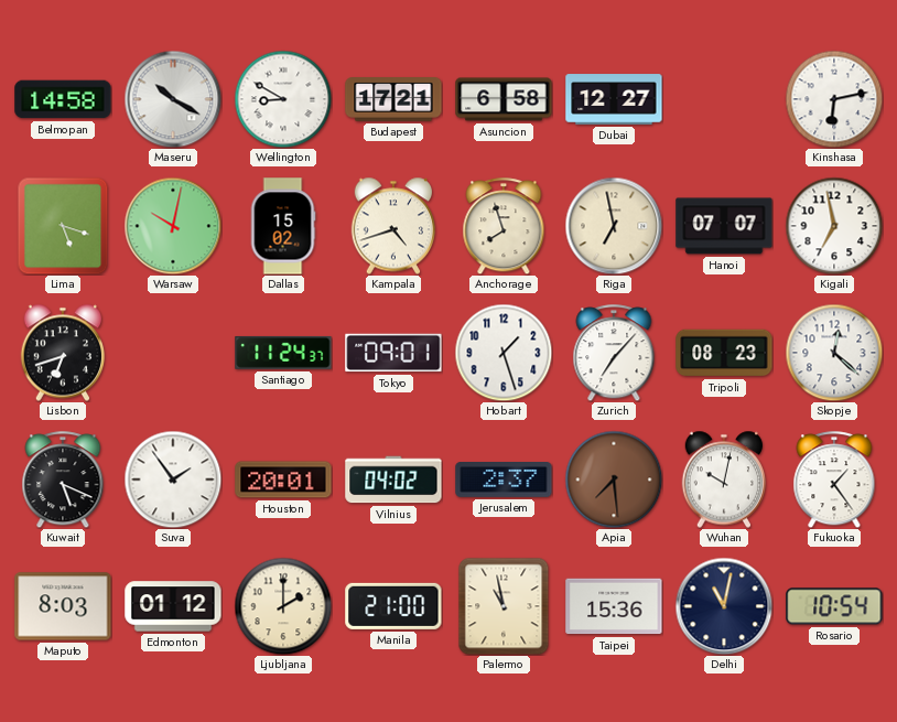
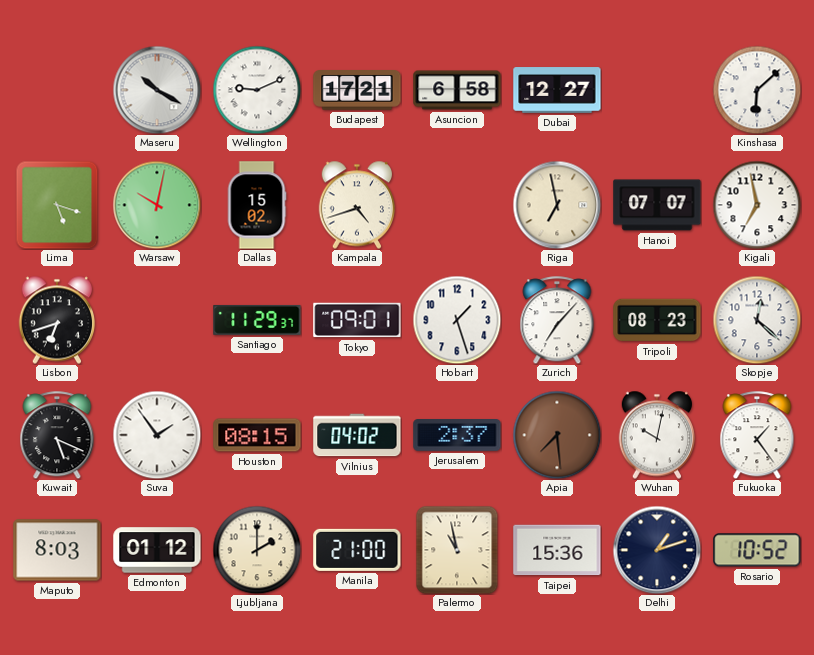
Belmopan: 14:58 -> none
Wellington: 8:50 -> 9:11
Kinshasa: 6:13 -> 6:08
Anchorage: 7:57 -> none
Santiago: 11:24 -> 11:29
Houston: 20:01 -> 08:15
Delhi: 11:02 -> 1:12
Rosario: 10:54 -> 10:52
